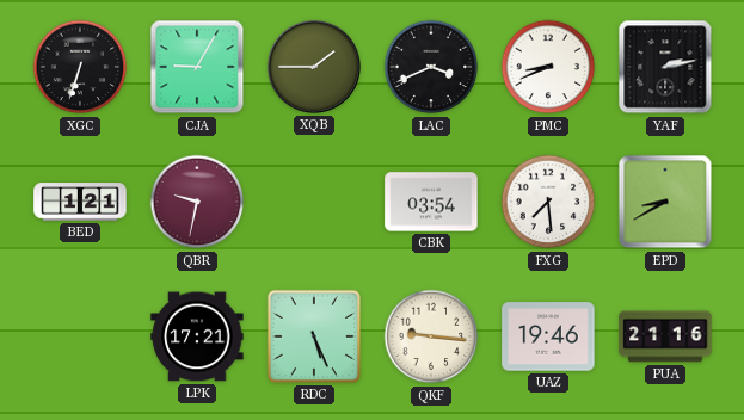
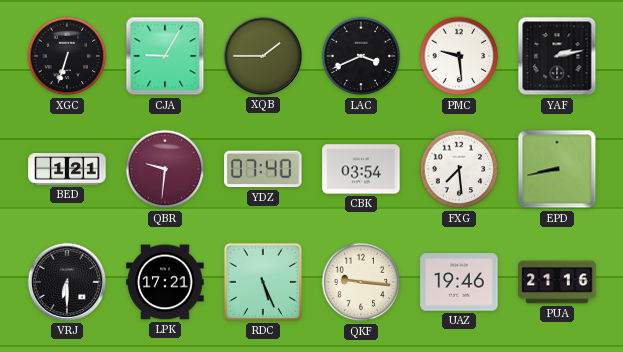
PMC: 8:41 -> 9:29
QBR: 9:32 -> 9:31
YDZ: none -> 07:40
EPD: 8:40 -> 8:43
VRJ: none -> 6:30
